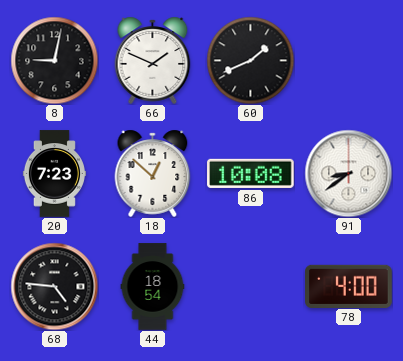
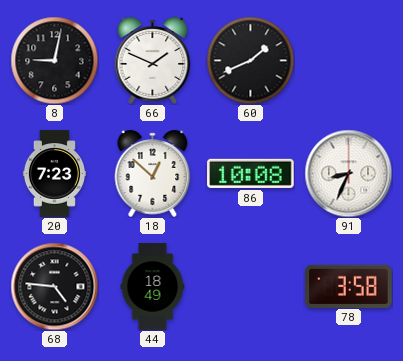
91: 8:39 -> 8:34
44: 18:54 -> 18:49
78: 4:00 -> 3:58
